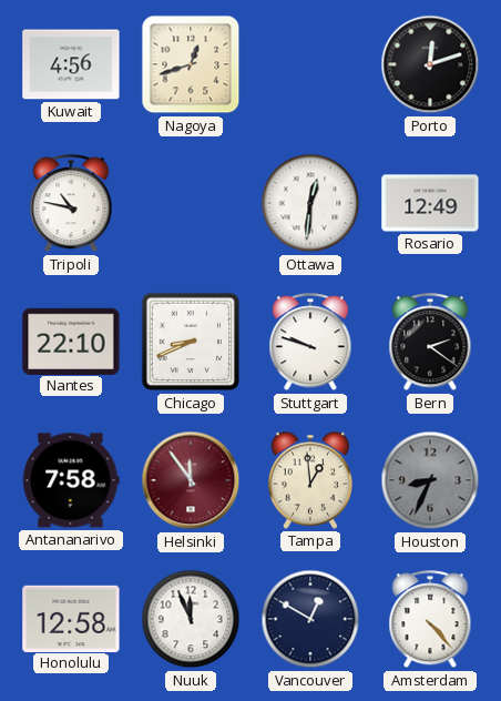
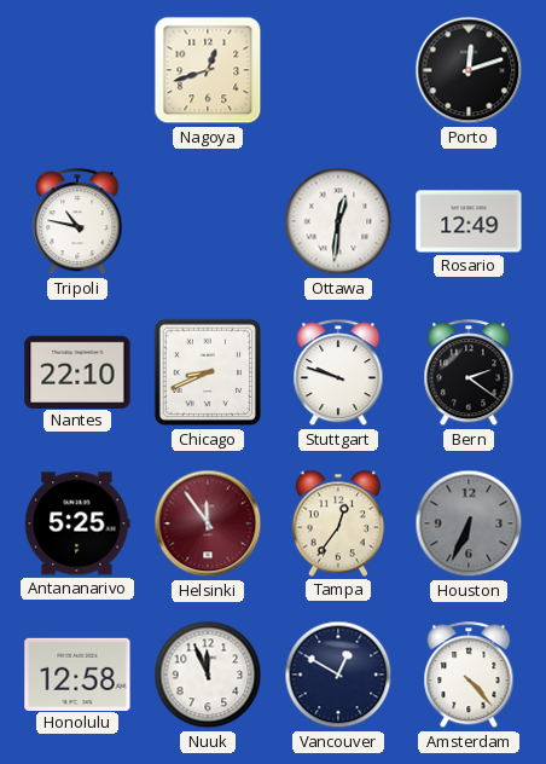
Kuwait: 4:56 -> none
Antananarivo: 7:58 -> 5:25
Tampa: 12:59 -> 12:36
Houston: 8:34 -> 6:34
